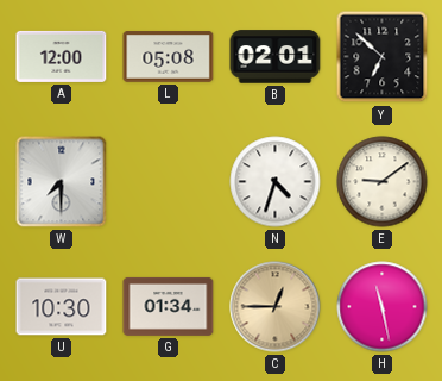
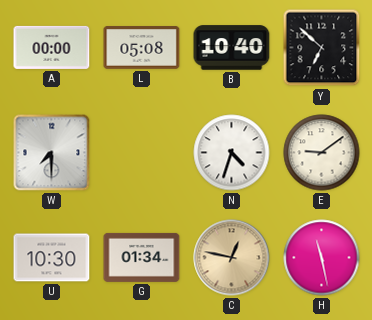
A: 12:00 -> 00:00
B: 02:01 -> 10:40
C: 12:45 -> 12:47
